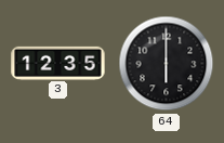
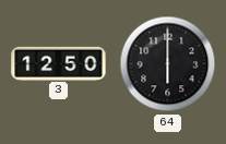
3: 12:35 -> 12:50
